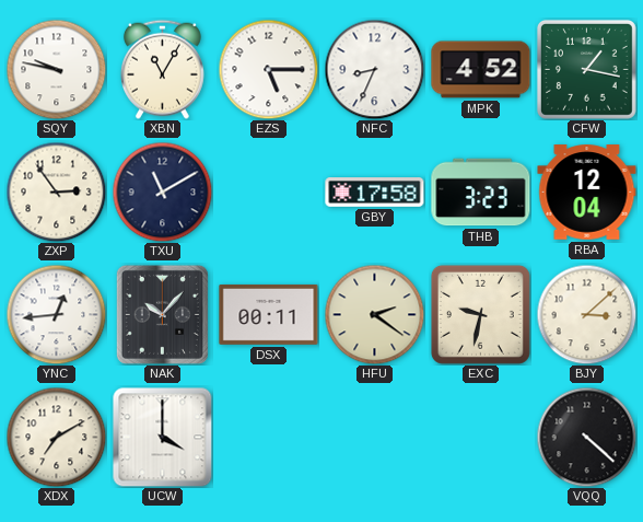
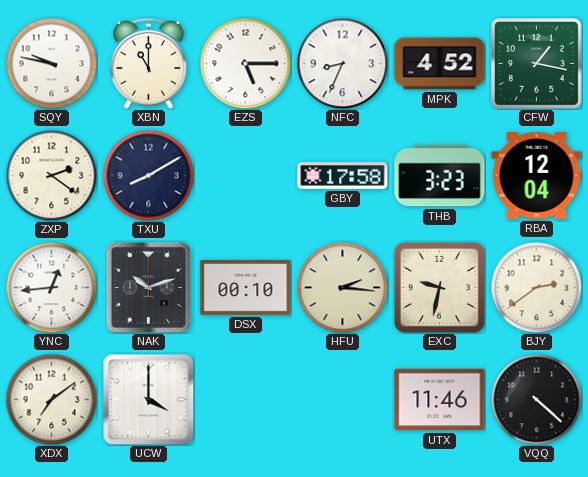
XBN: 11:05 -> 11:00
ZXP: 2:54 -> 2:21
TXU: 11:10 -> 8:10
NAK: 10:07 -> 10:12
DSX: 00:11 -> 00:10
HFU: 2:21 -> 2:16
BJY: 3:08 -> 2:39
XDX: 7:10 -> 7:09
UTX: none -> 11:46
